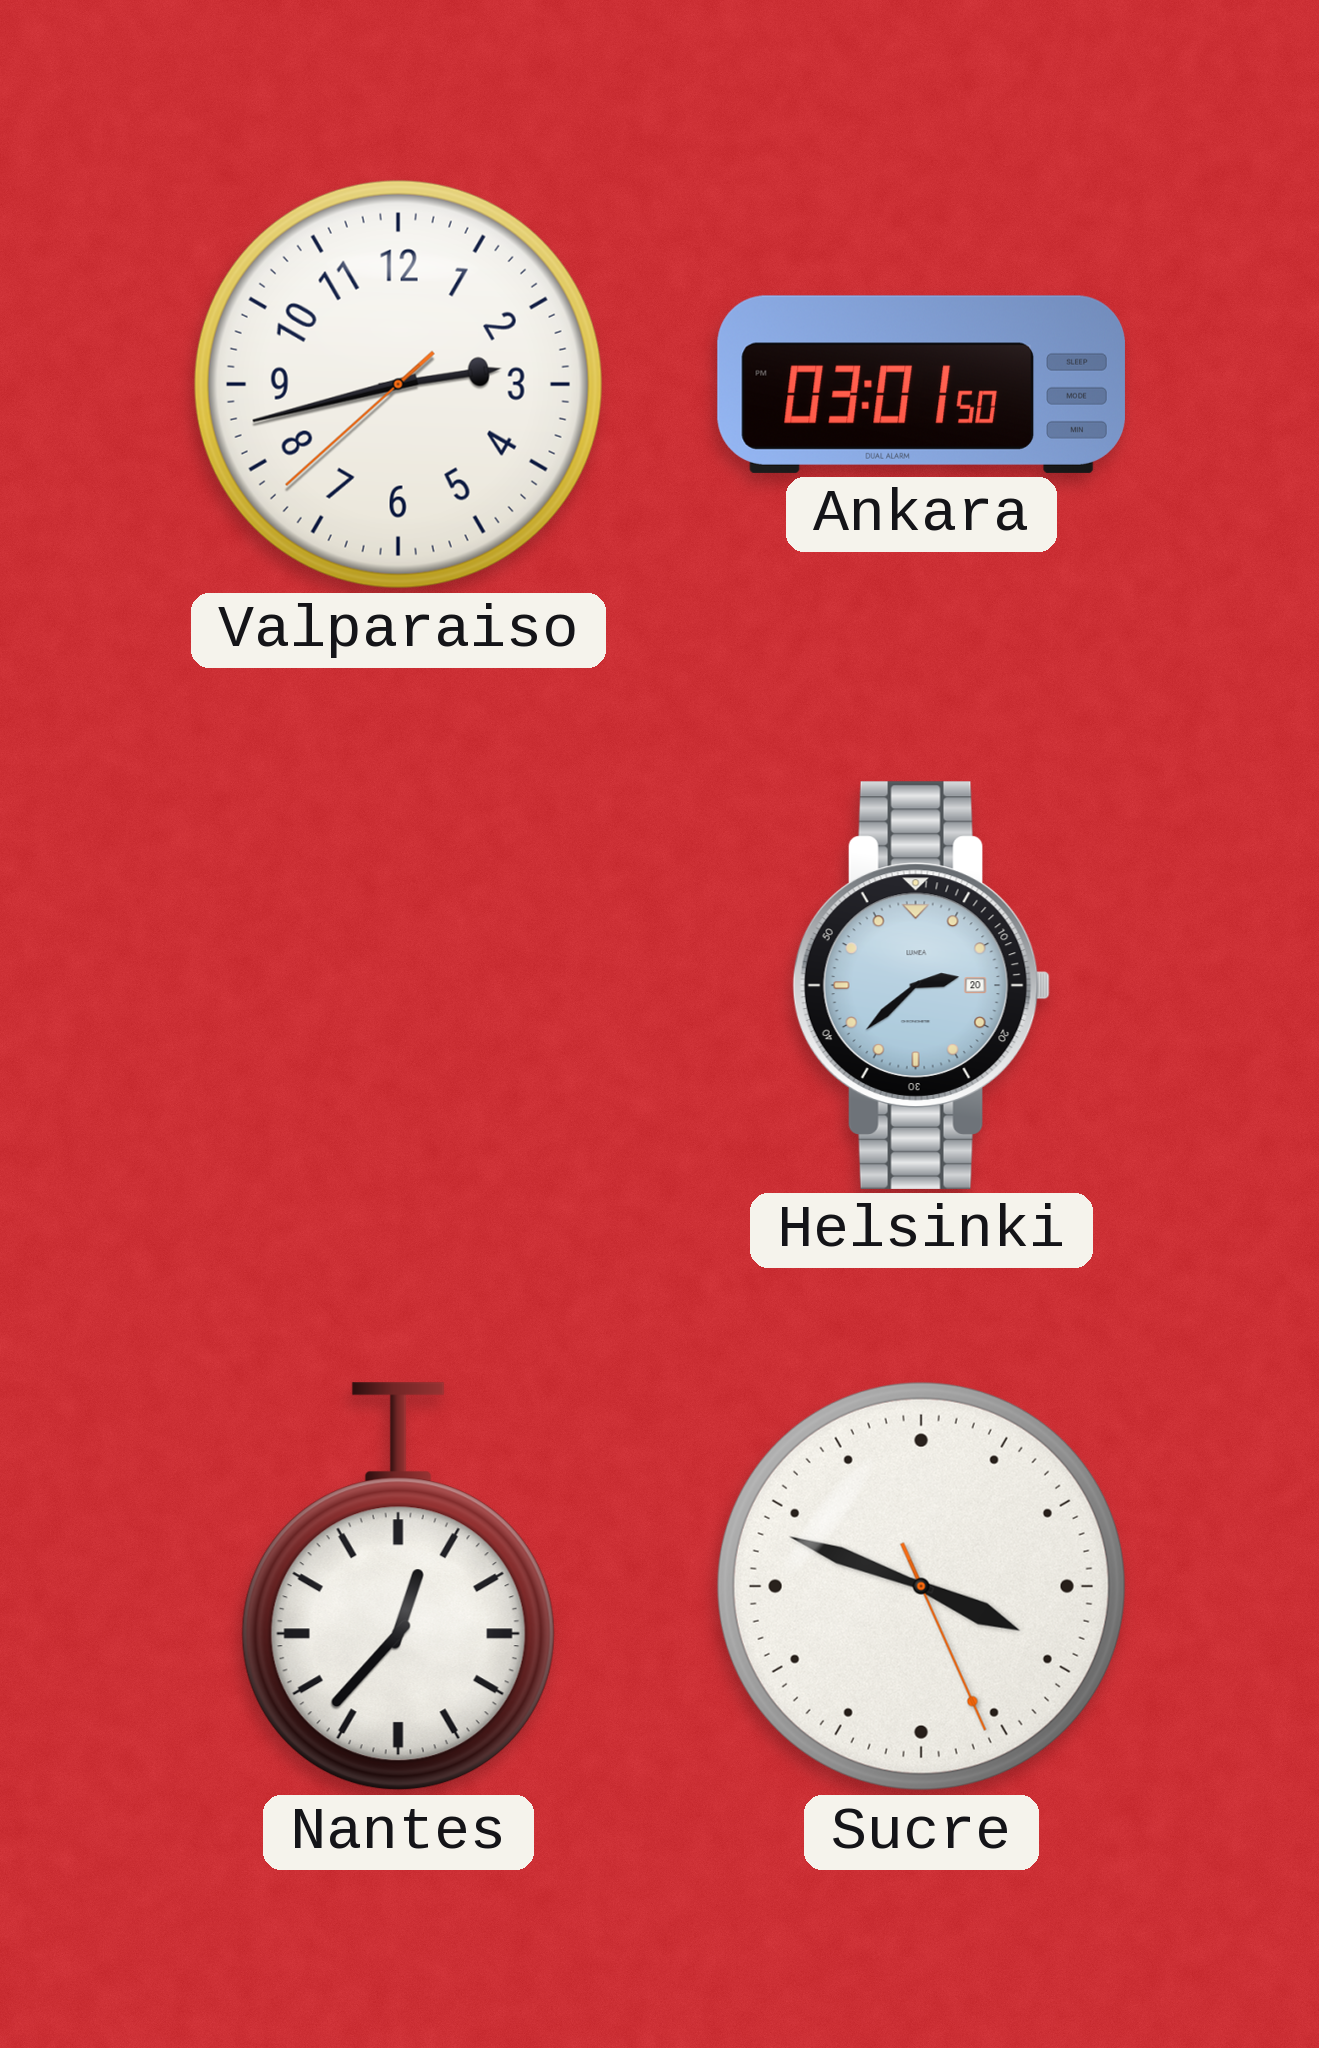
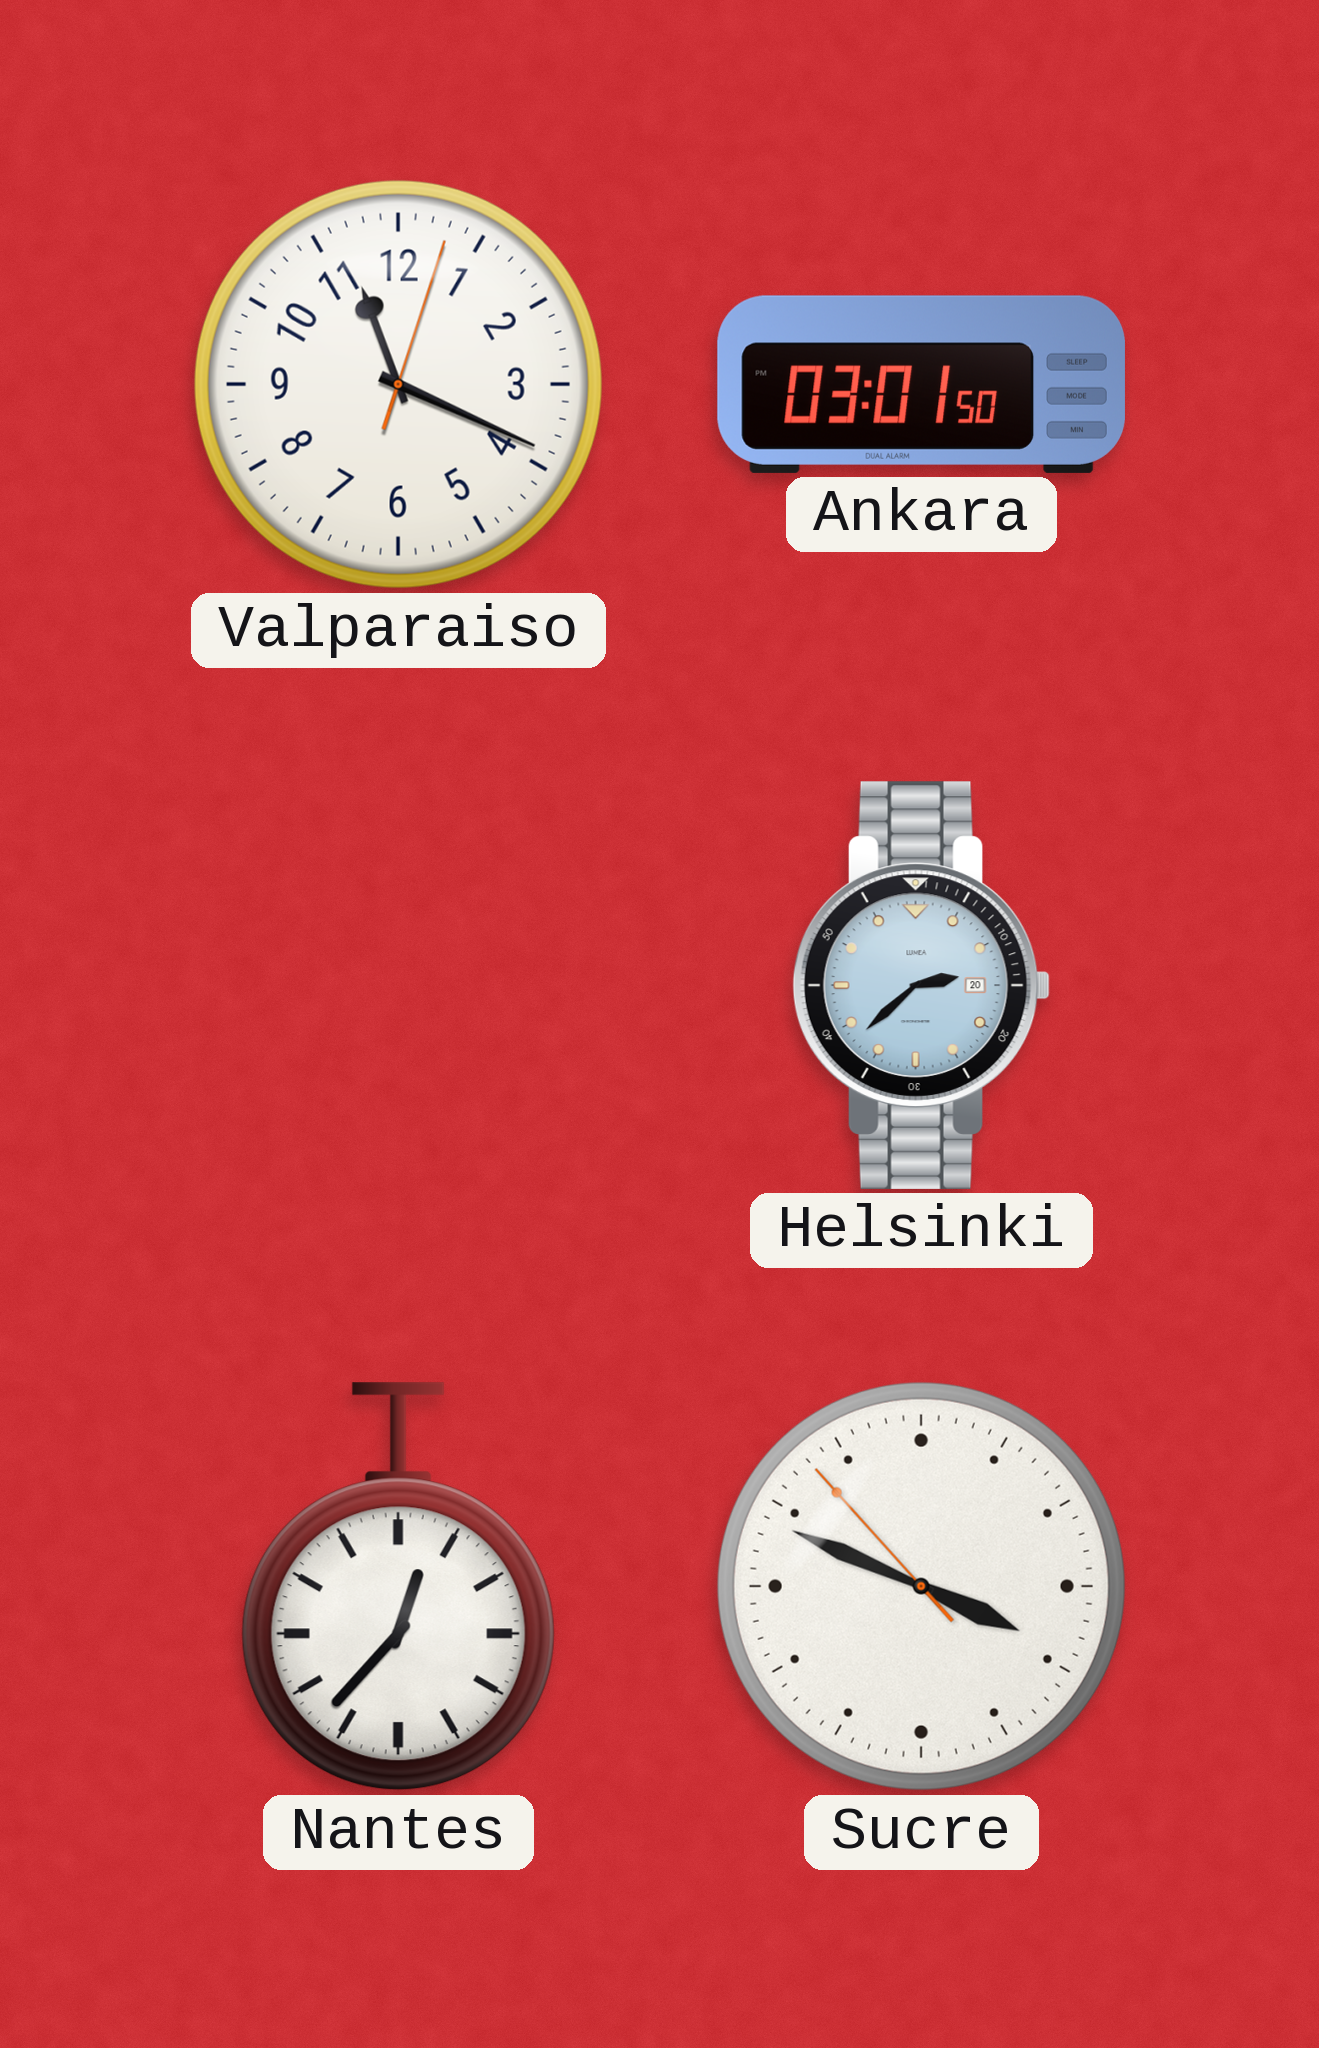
Valparaiso: 2:42 -> 11:19
Sucre: 3:48:26 -> 3:48:53
